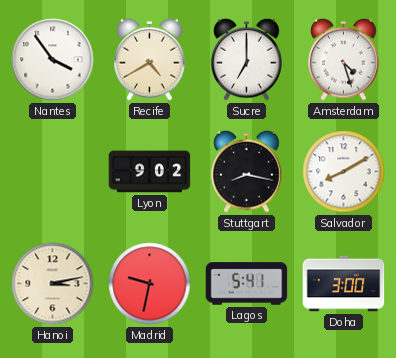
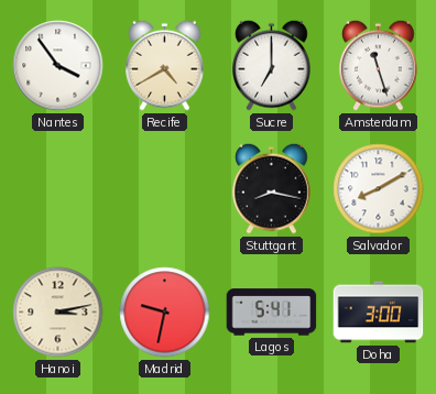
Amsterdam: 4:27 -> 11:27
Lyon: 9:02 -> none
